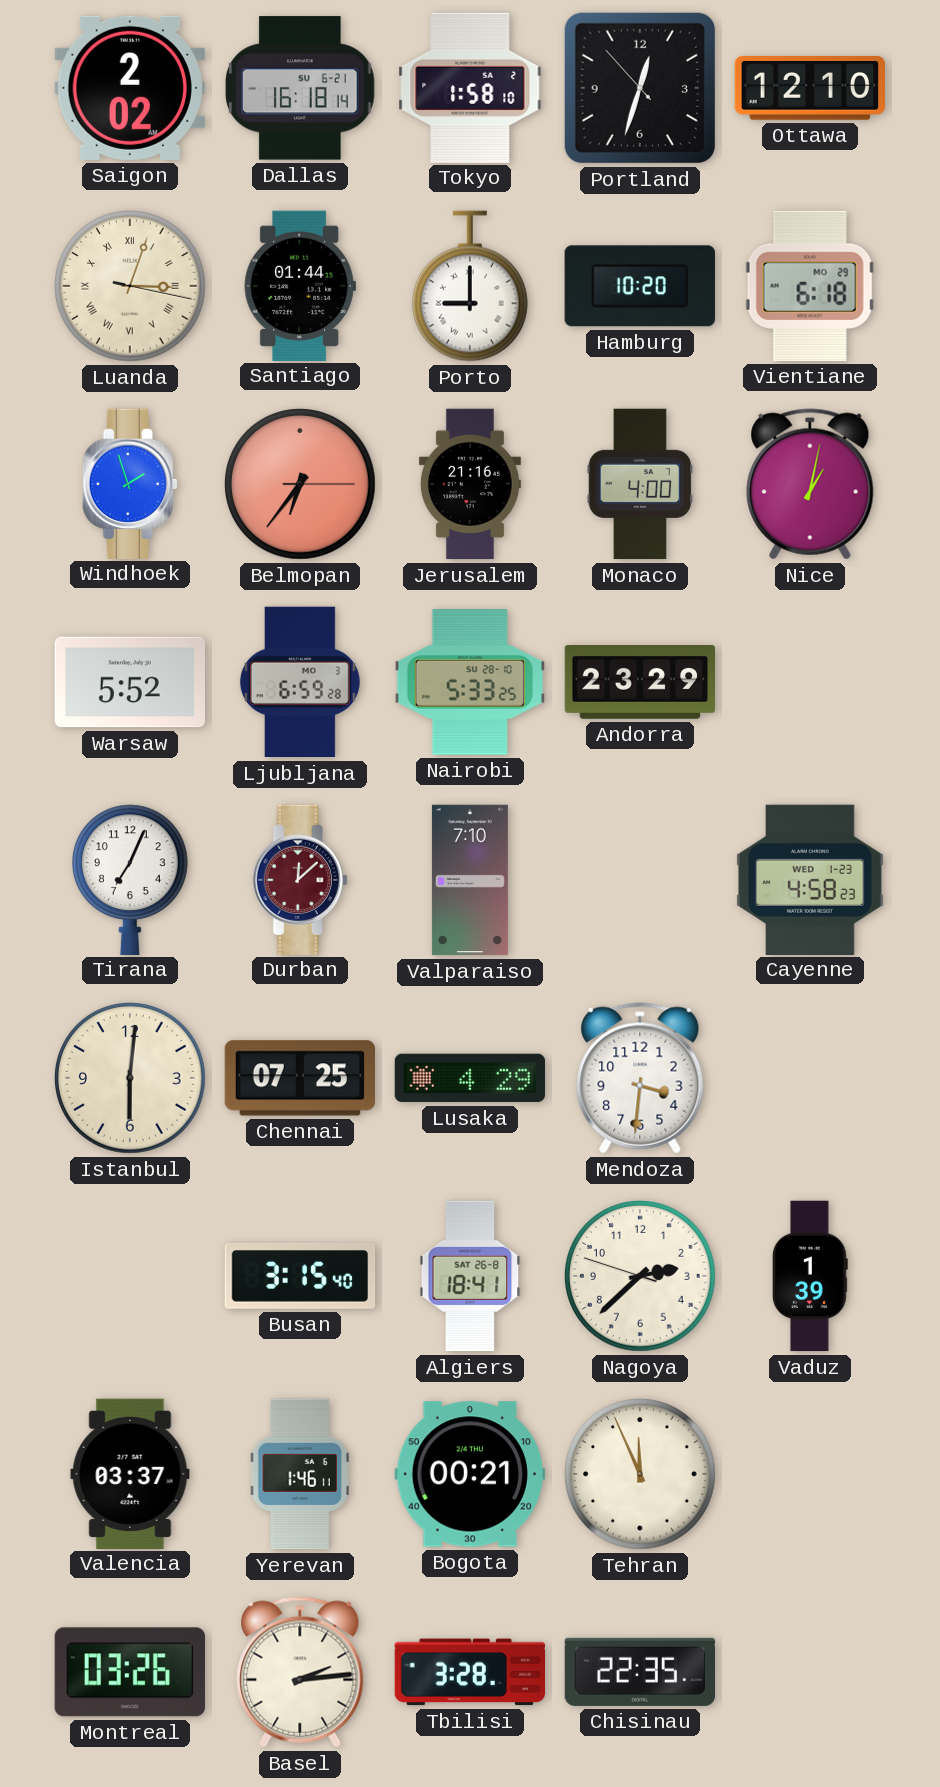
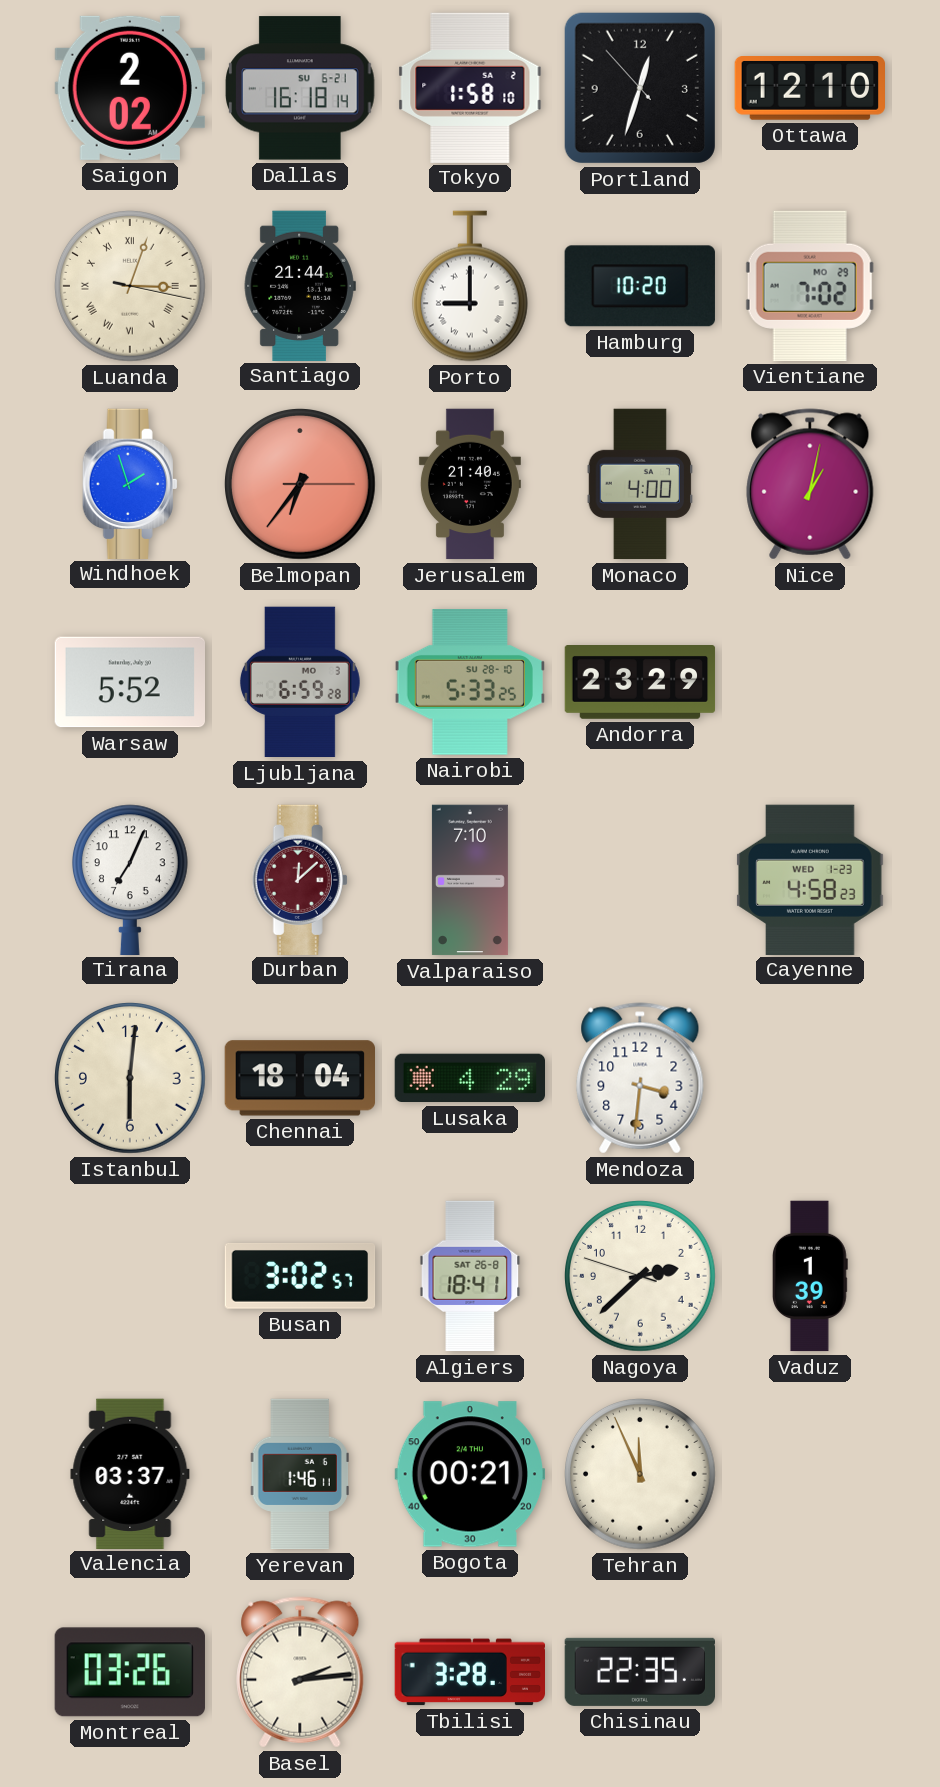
Santiago: 01:44 -> 21:44
Vientiane: 6:18 -> 7:02
Jerusalem: 21:16 -> 21:40
Chennai: 07:25 -> 18:04
Busan: 3:15 -> 3:02
